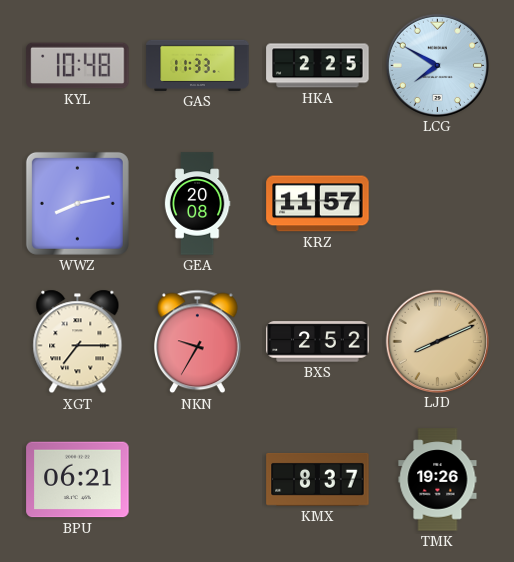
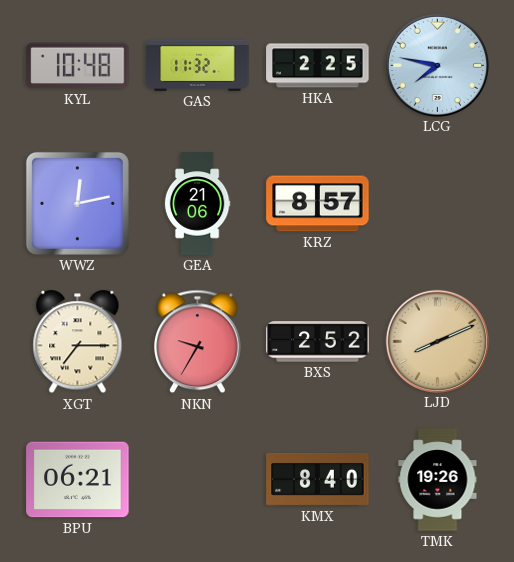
GAS: 11:33 -> 11:32
LCG: 7:50 -> 7:47
WWZ: 8:13 -> 12:13
GEA: 20:08 -> 21:06
KRZ: 11:57 -> 8:57
KMX: 8:37 -> 8:40
